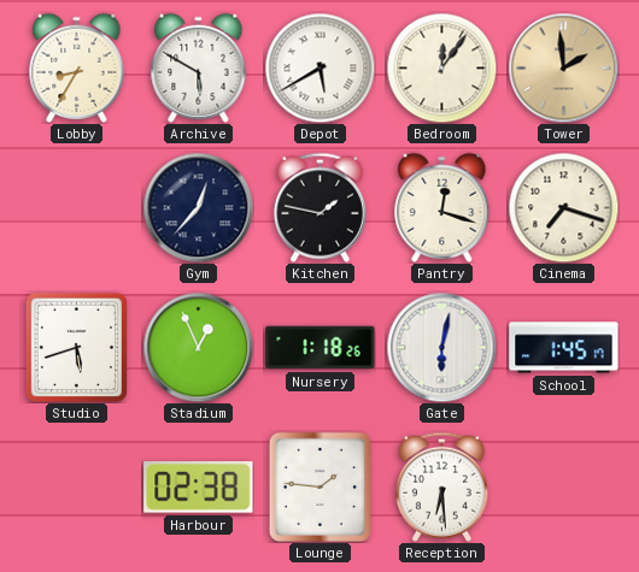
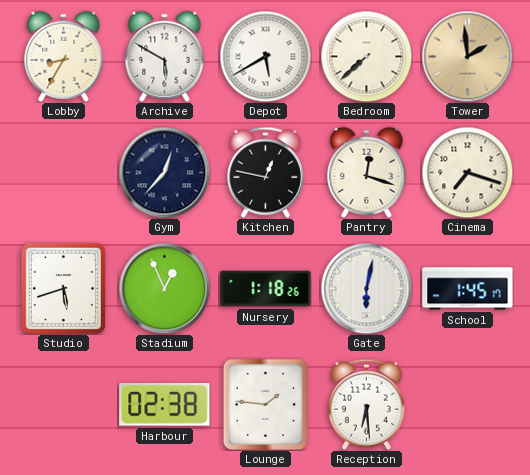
Bedroom: 12:06 -> 7:38
Kitchen: 1:47 -> 12:47
